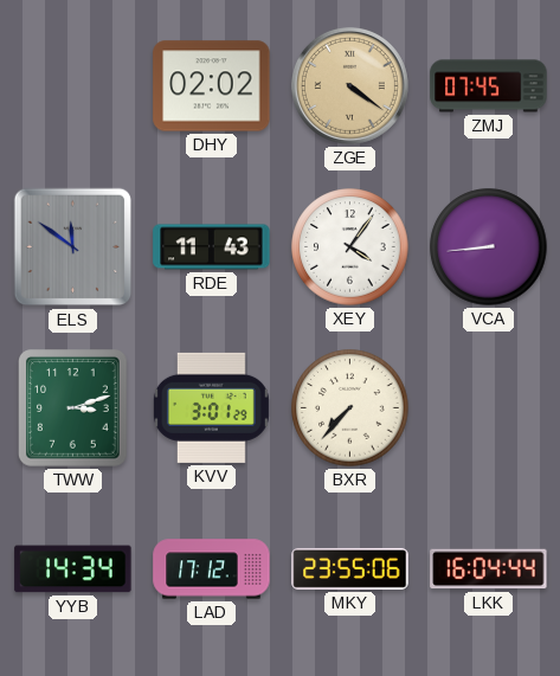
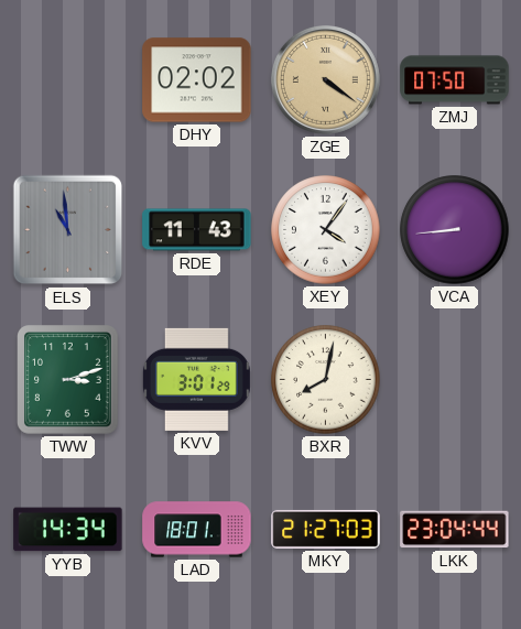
ZMJ: 07:45 -> 07:50
ELS: 11:51 -> 10:59
BXR: 7:37 -> 8:02
LAD: 17:12 -> 18:01
MKY: 23:55 -> 21:27
LKK: 16:04 -> 23:04
